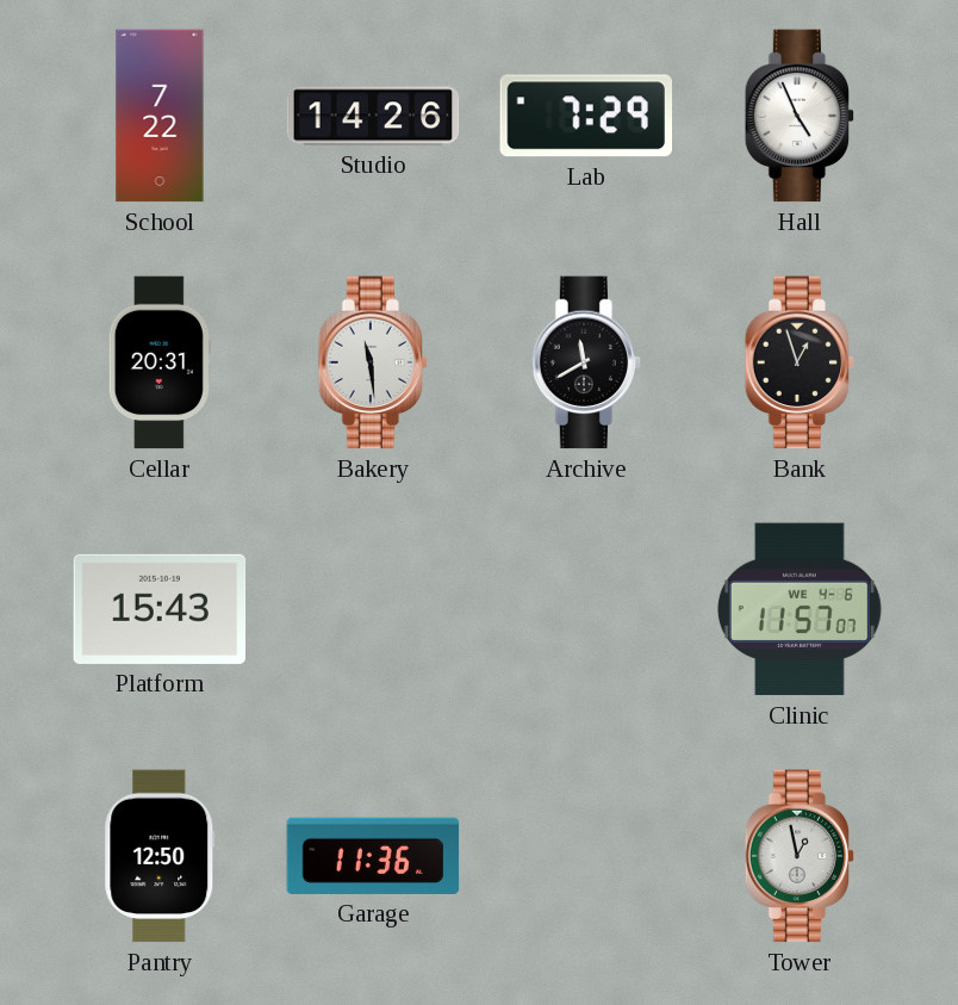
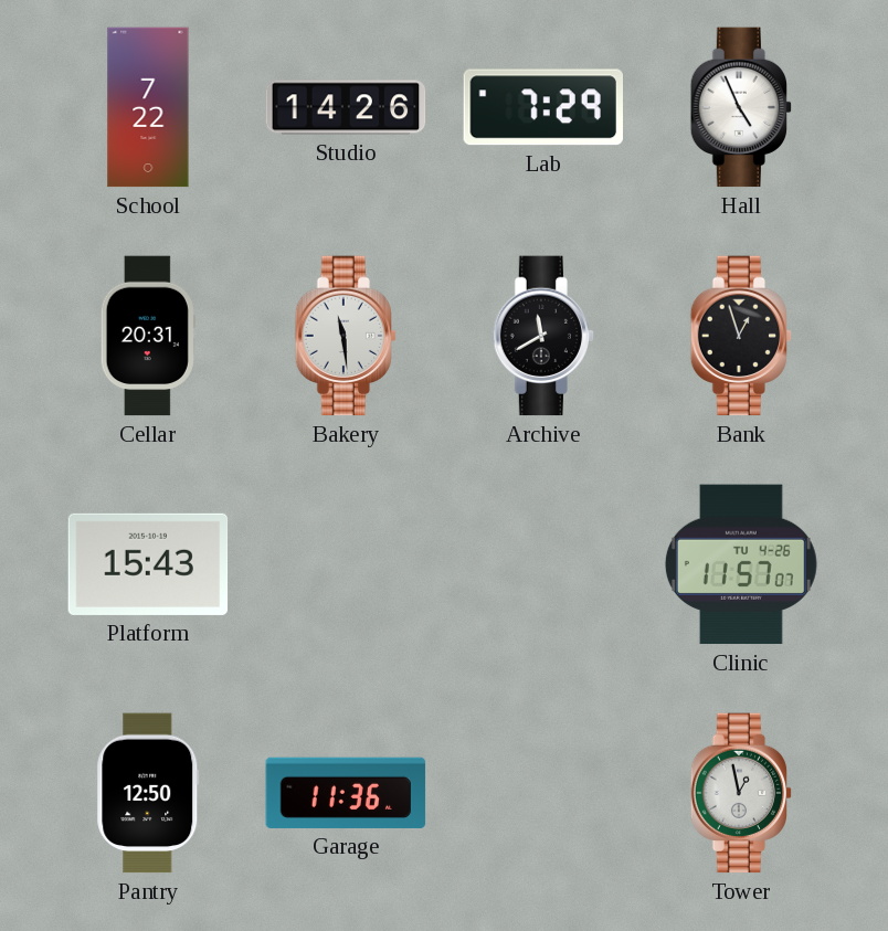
Clinic date: WE 4-6 -> TU 4-26
